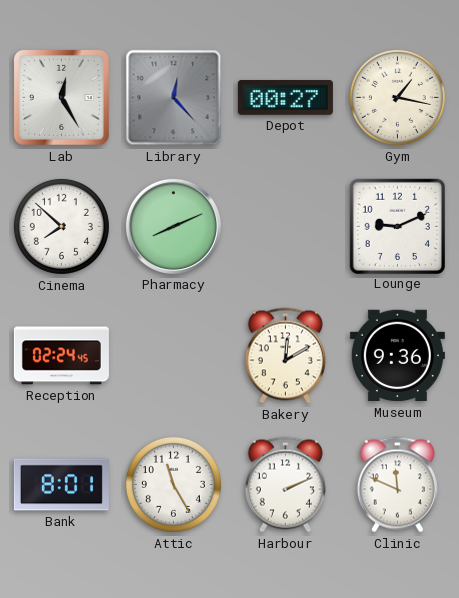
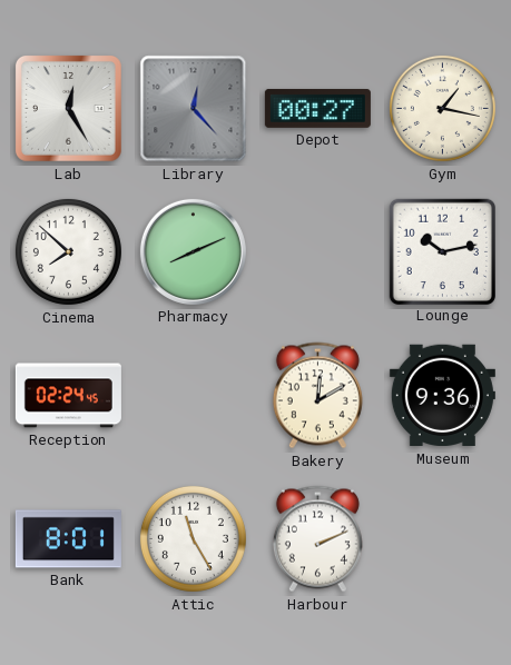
Lounge: 9:11 -> 10:13
Clinic: 11:49 -> none
